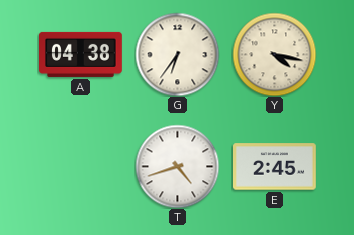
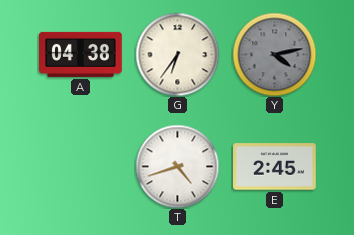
Y: 4:17 -> 4:13
Y dial: cream -> grey
